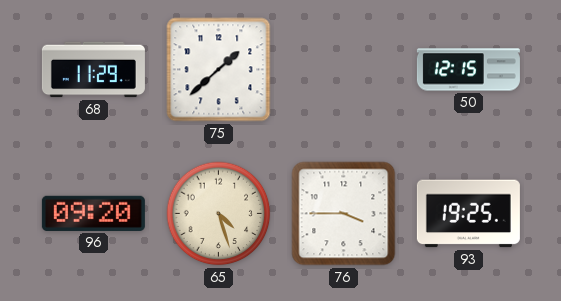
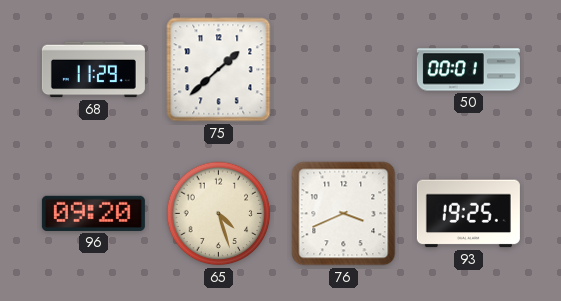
50: 12:15 -> 00:01
76: 3:45 -> 3:41
